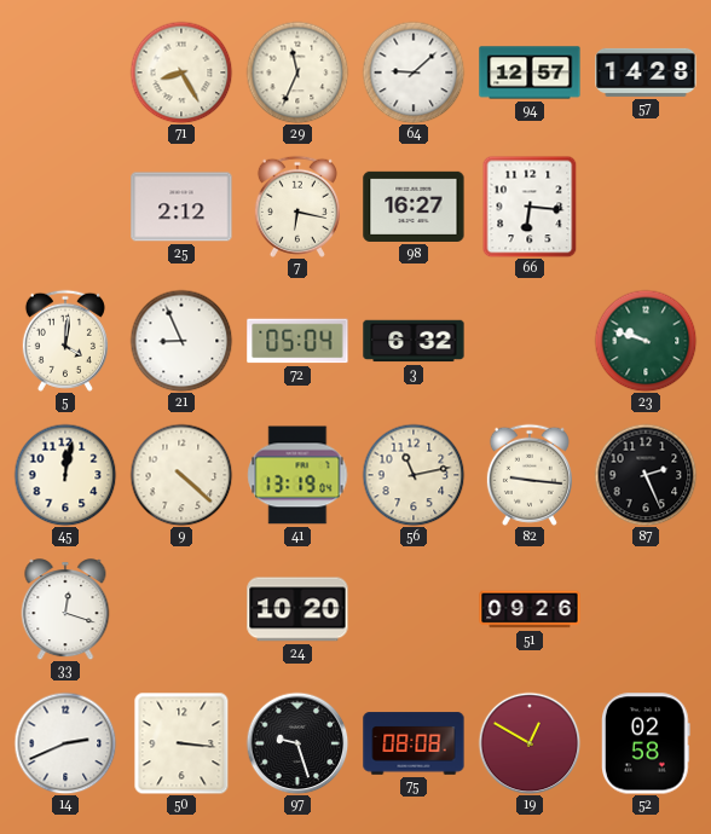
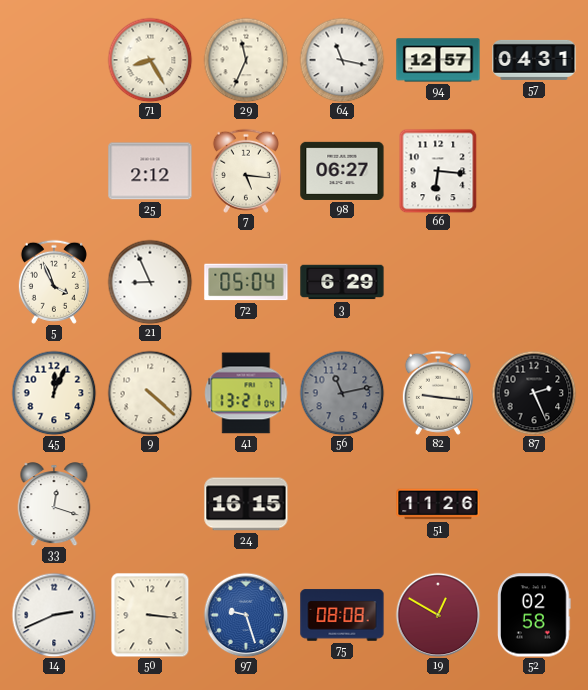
64: 9:08 -> 11:17
57: 14:28 -> 04:31
7: 6:17 -> 5:16
98: 16:27 -> 06:27
5: 4:01 -> 3:56
3: 6:32 -> 6:29
23: 9:48 -> none
45: 12:02 -> 12:04
41: 13:19 -> 13:21
56 dial: cream -> grey
24: 10:20 -> 16:15
51: 09:26 -> 11:26
97 dial: black -> blue
